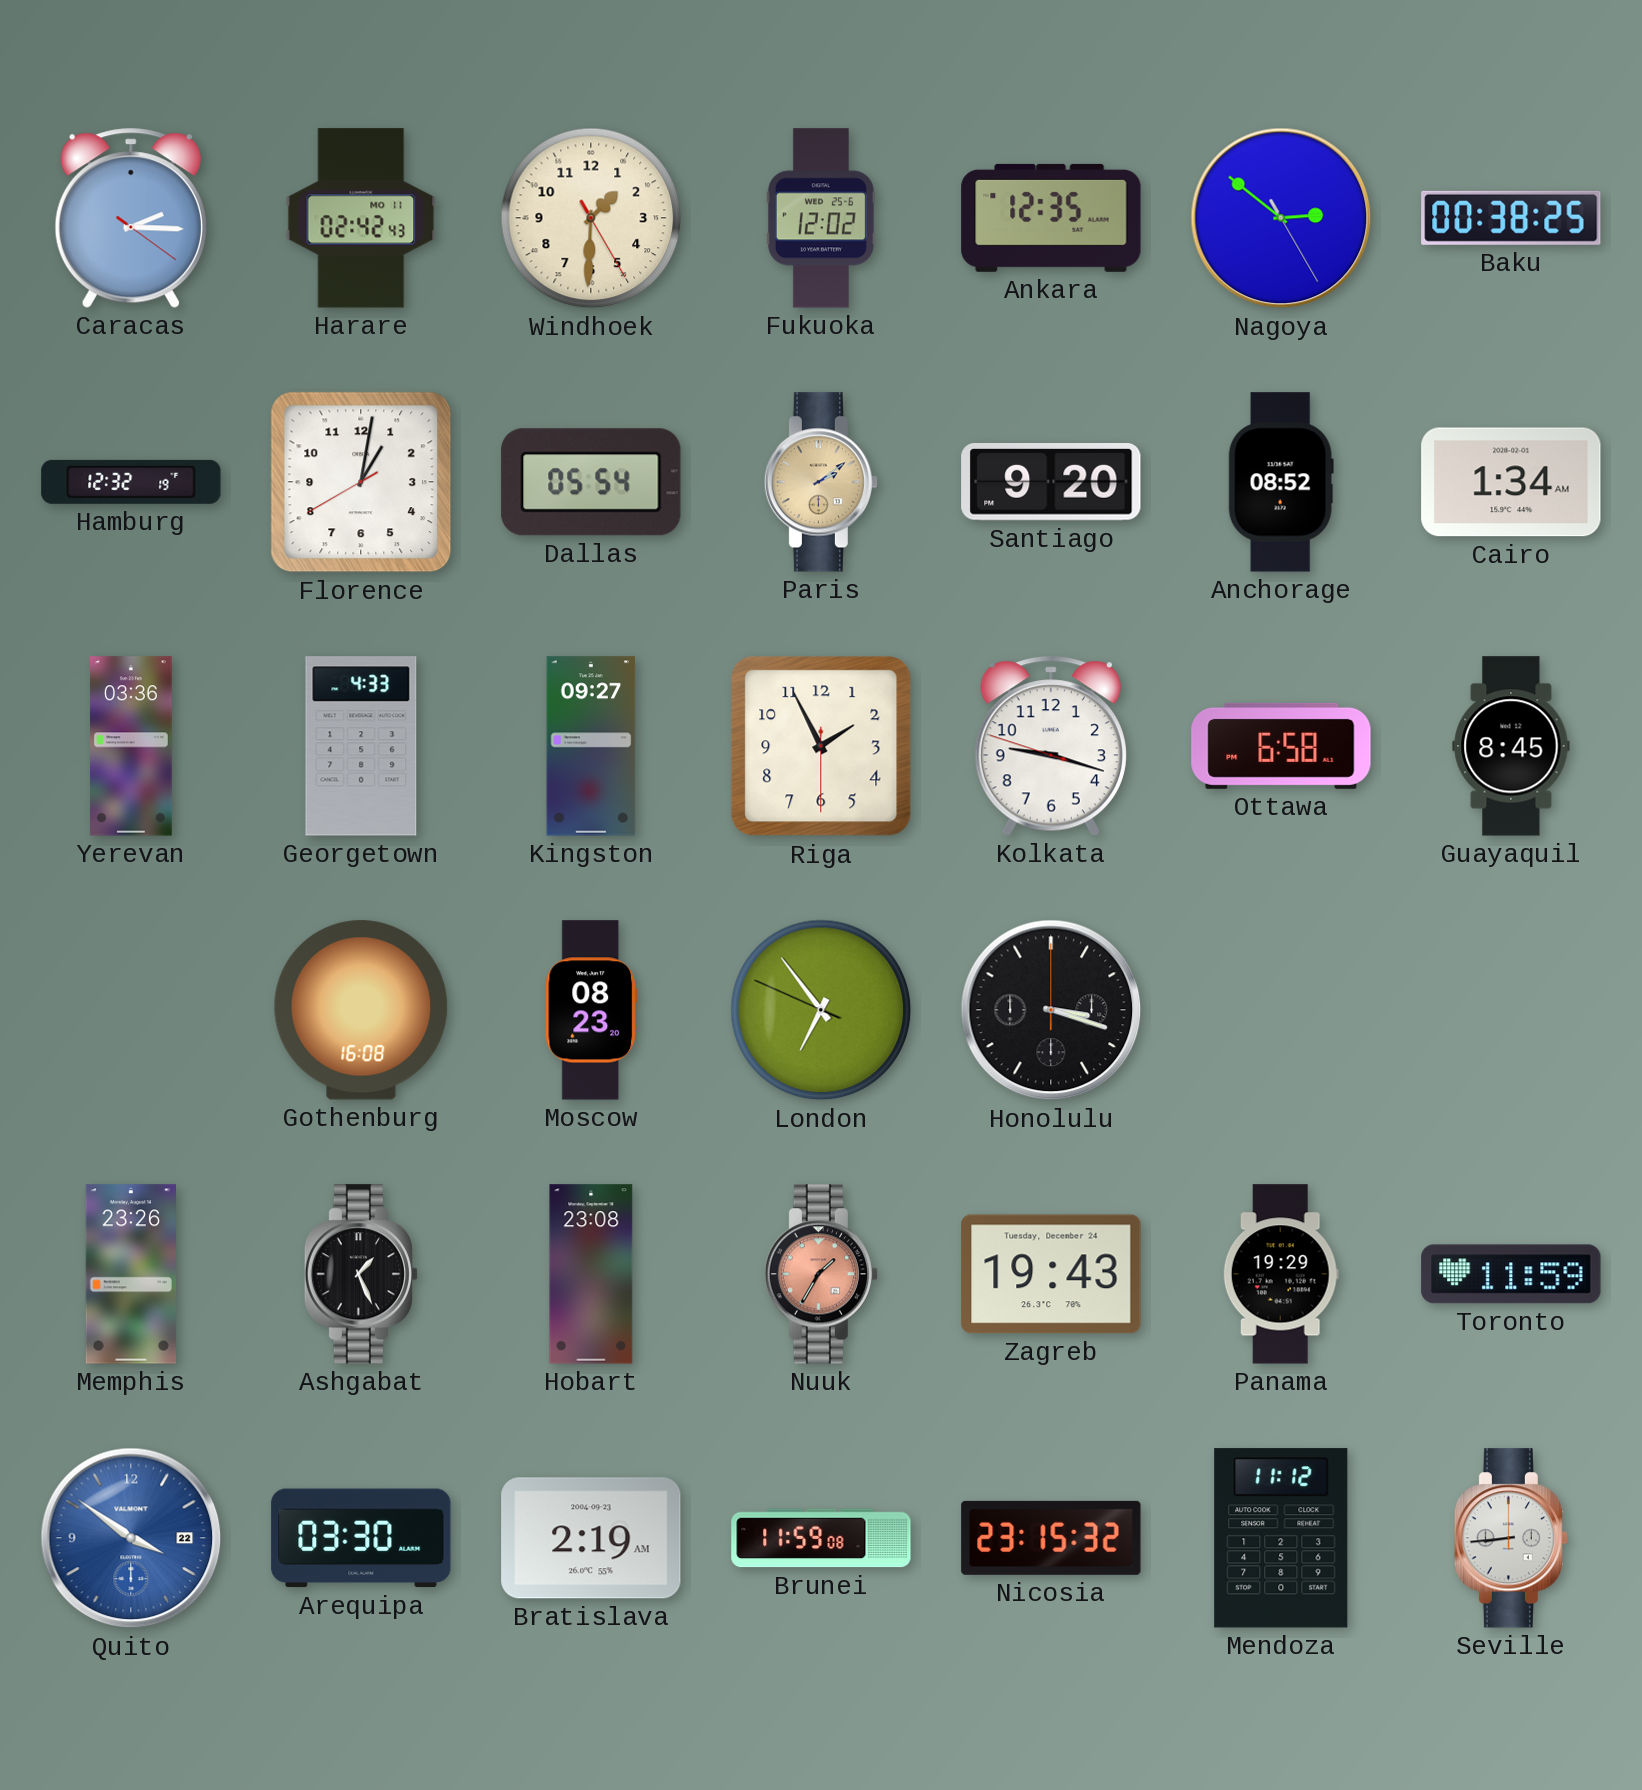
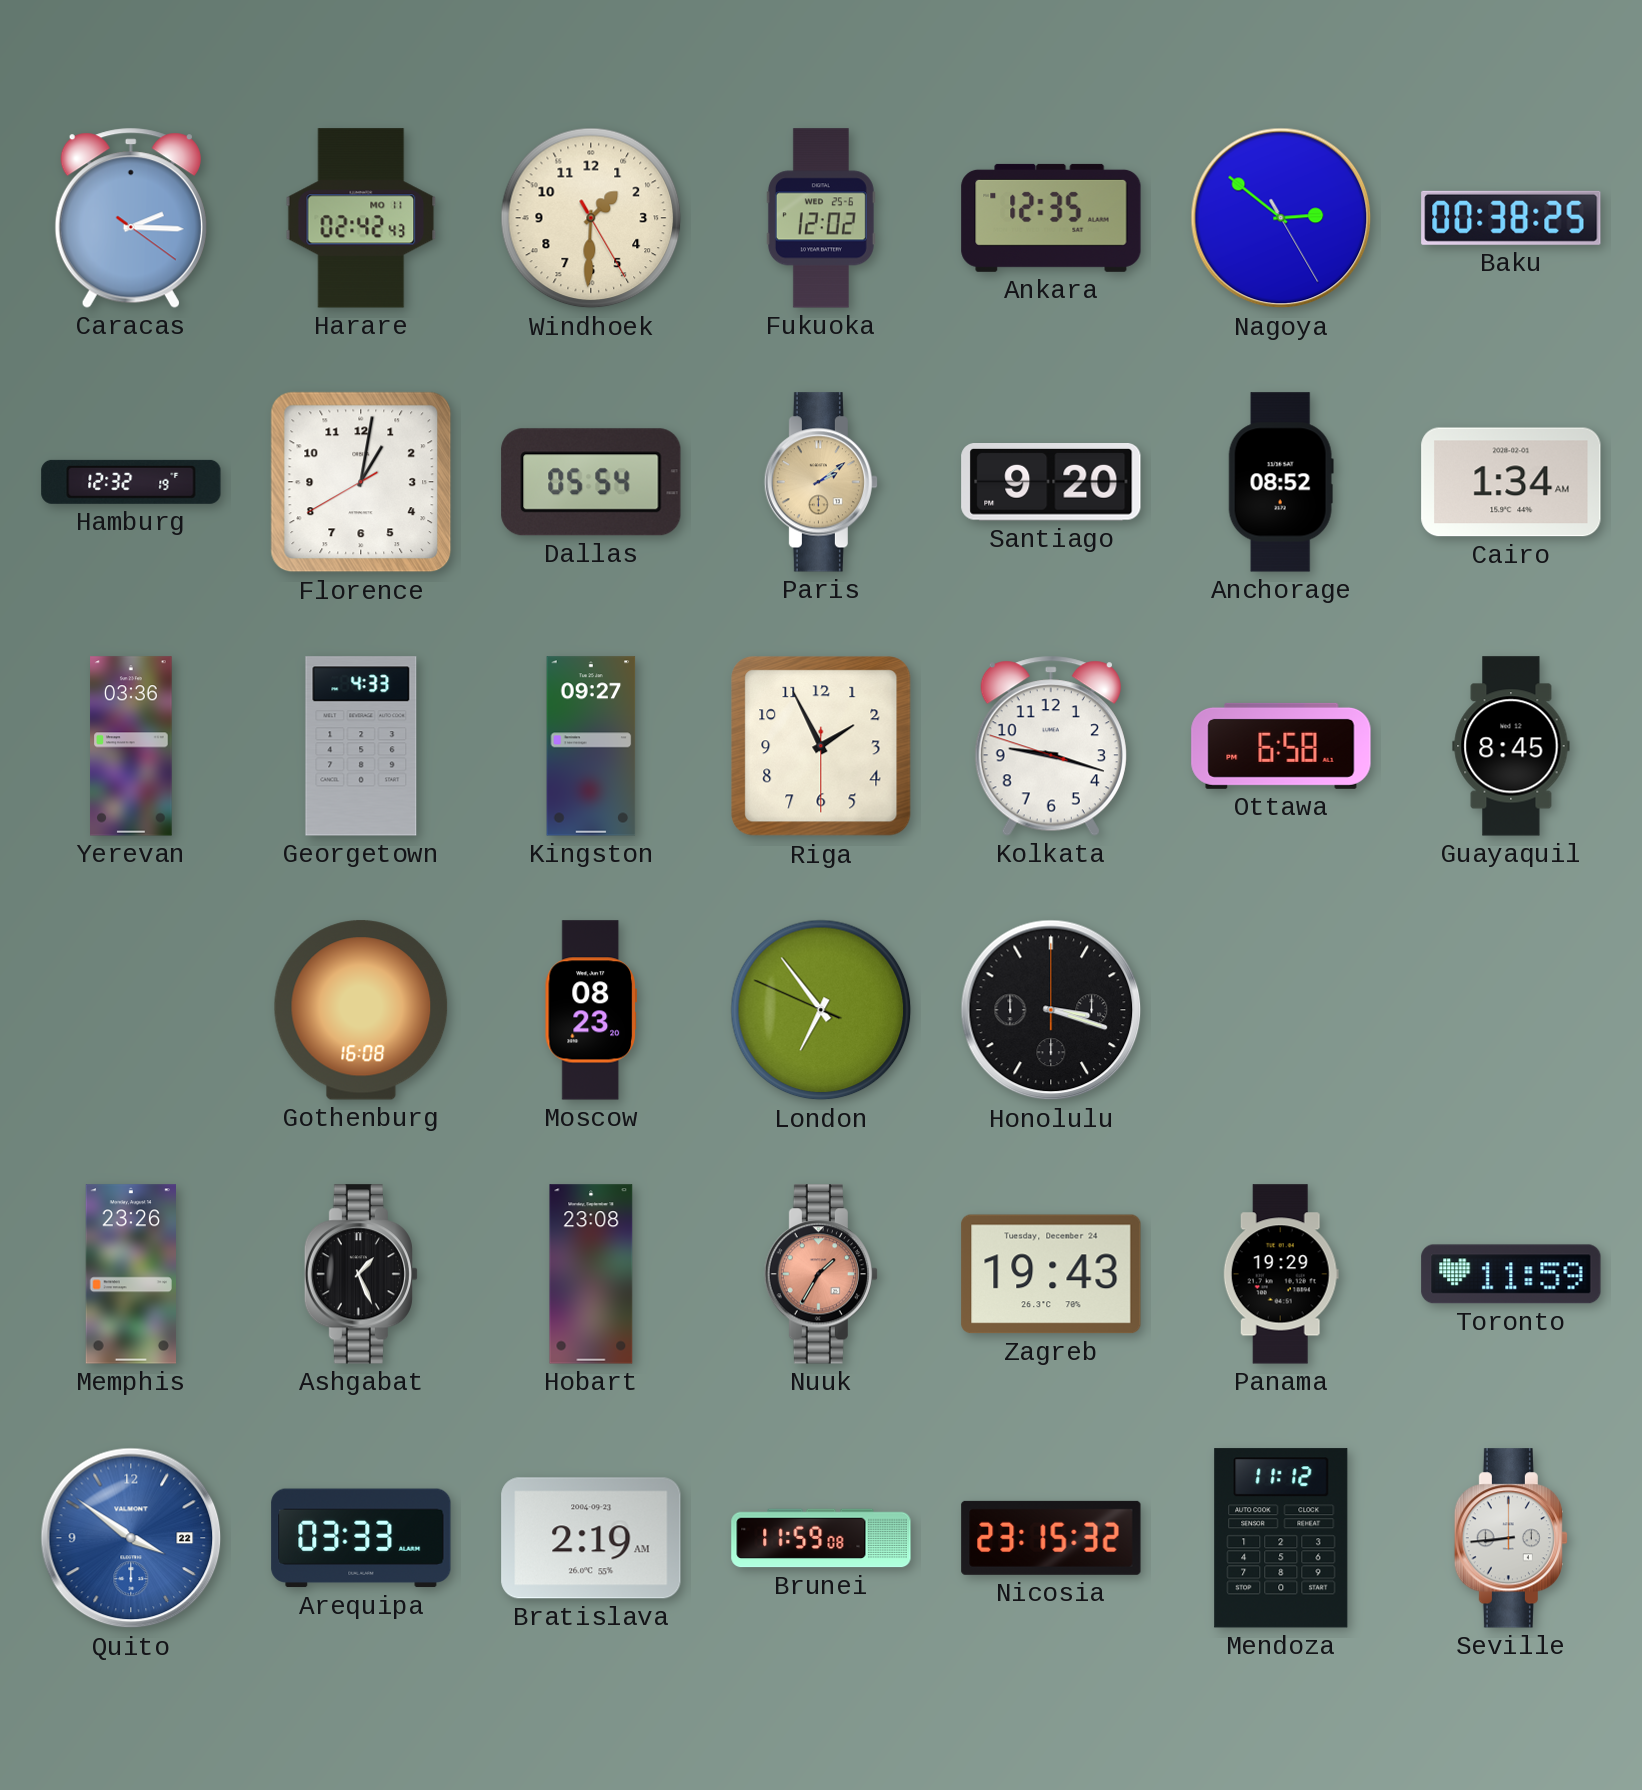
Arequipa: 03:30 -> 03:33
